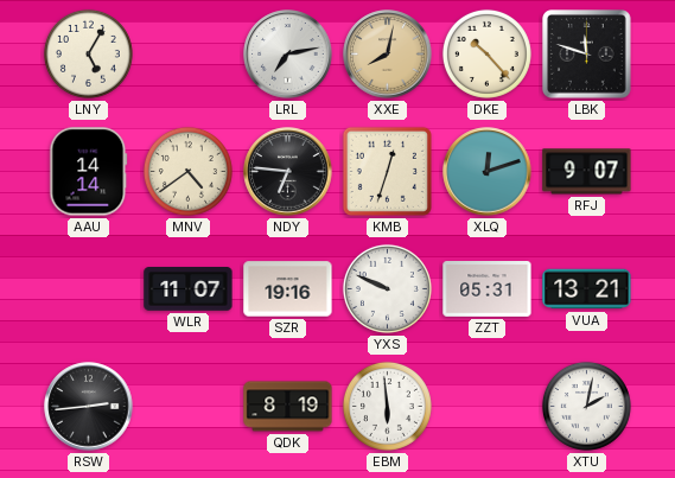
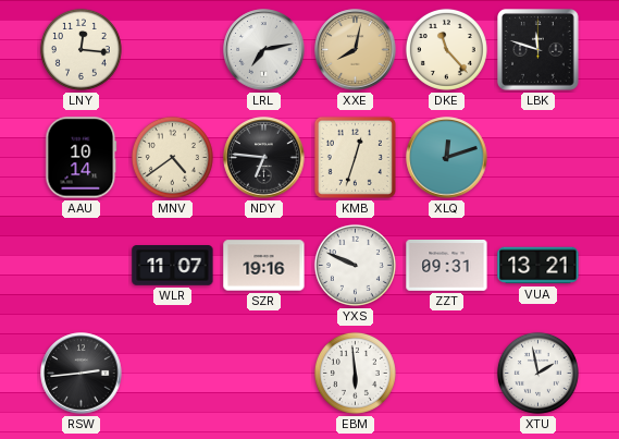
LNY: 5:05 -> 12:16
DKE: 10:23 -> 11:23
AAU: 14:14 -> 10:14
RFJ: 9:07 -> none
ZZT: 05:31 -> 09:31
QDK: 8:19 -> none
XTU: 2:02 -> 1:58
